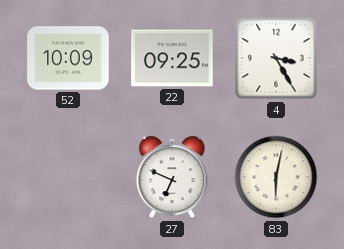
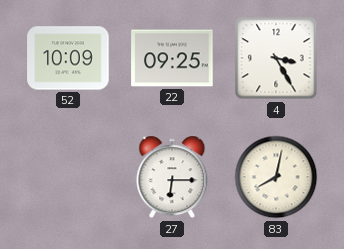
27: 6:49 -> 6:15
83: 6:02 -> 8:02
